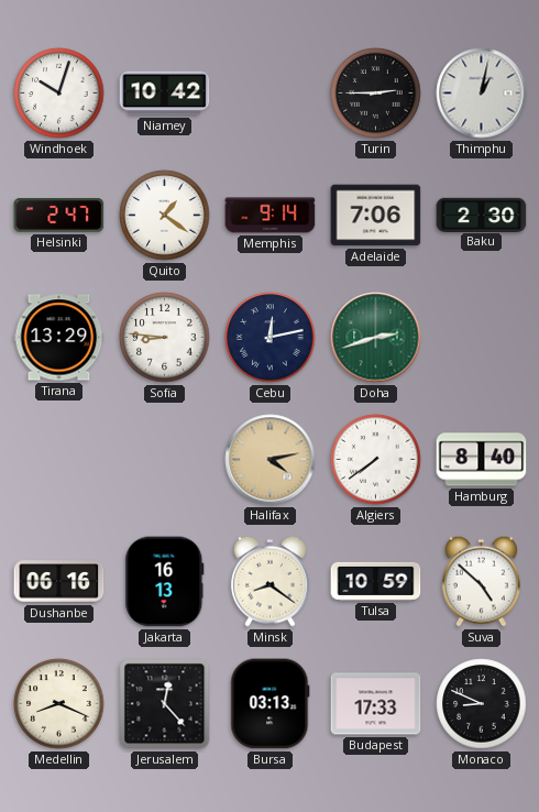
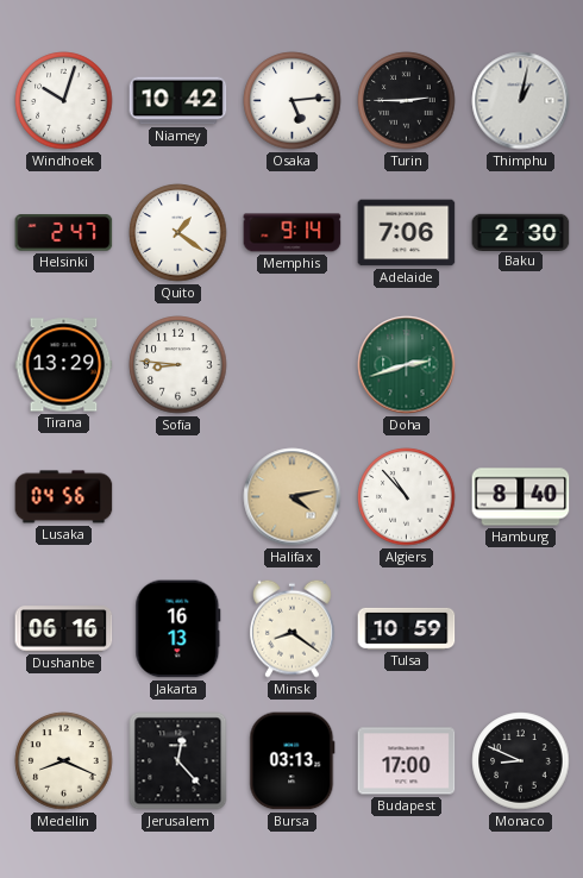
Osaka: none -> 5:14
Cebu: 12:13 -> none
Lusaka: none -> 04:56
Algiers: 7:39 -> 10:53
Suva: 4:52 -> none
Budapest: 17:33 -> 17:00
